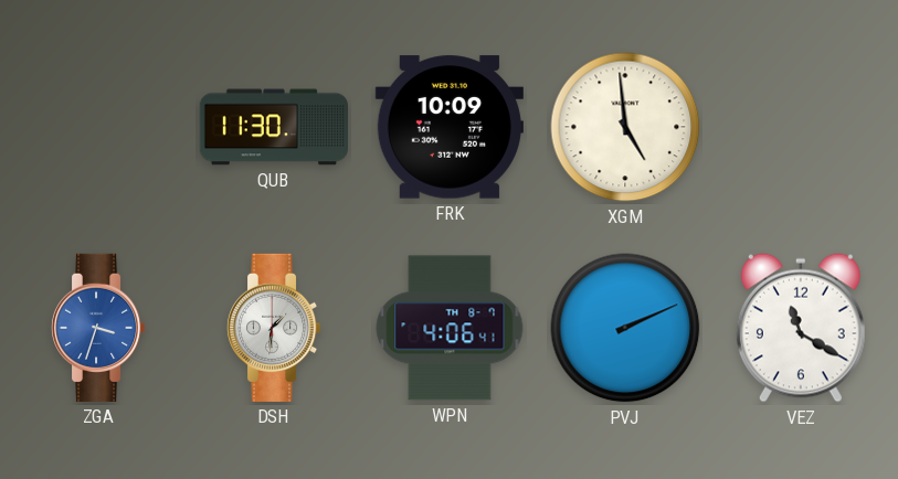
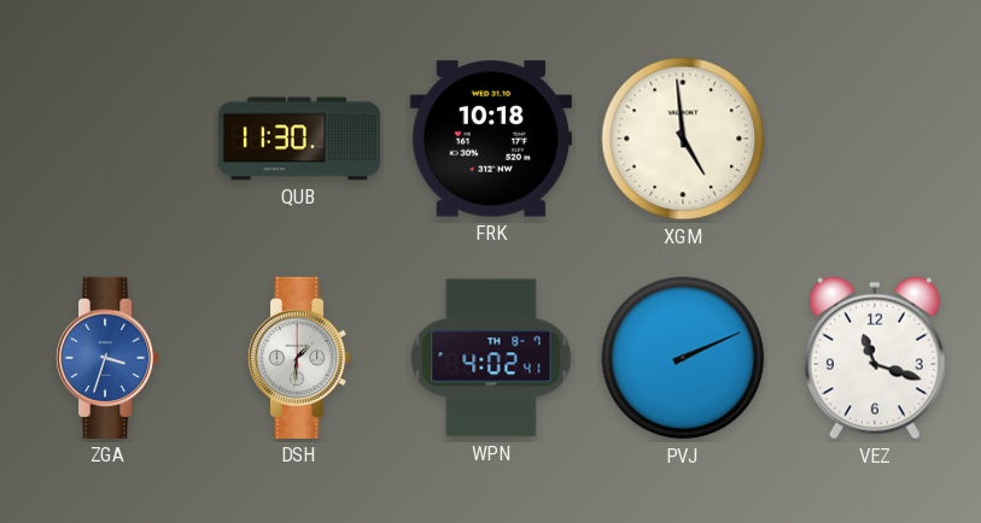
FRK: 10:09 -> 10:18
WPN: 4:06 -> 4:02
VEZ: 11:20 -> 11:18
